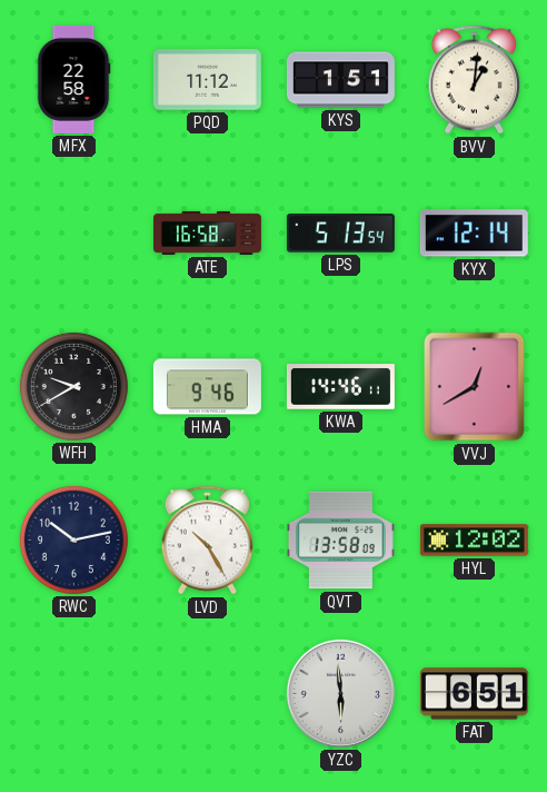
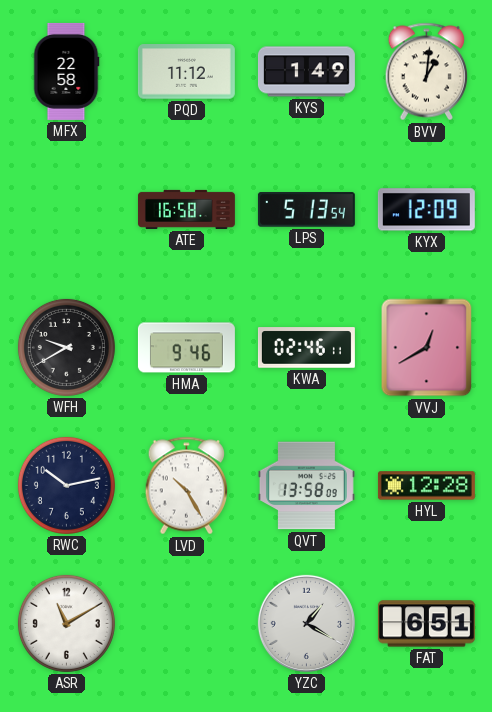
KYS: 1:51 -> 1:49
KYX: 12:14 -> 12:09
KWA: 14:46 -> 02:46
HYL: 12:02 -> 12:28
ASR: none -> 11:10
YZC: 5:59 -> 1:20
